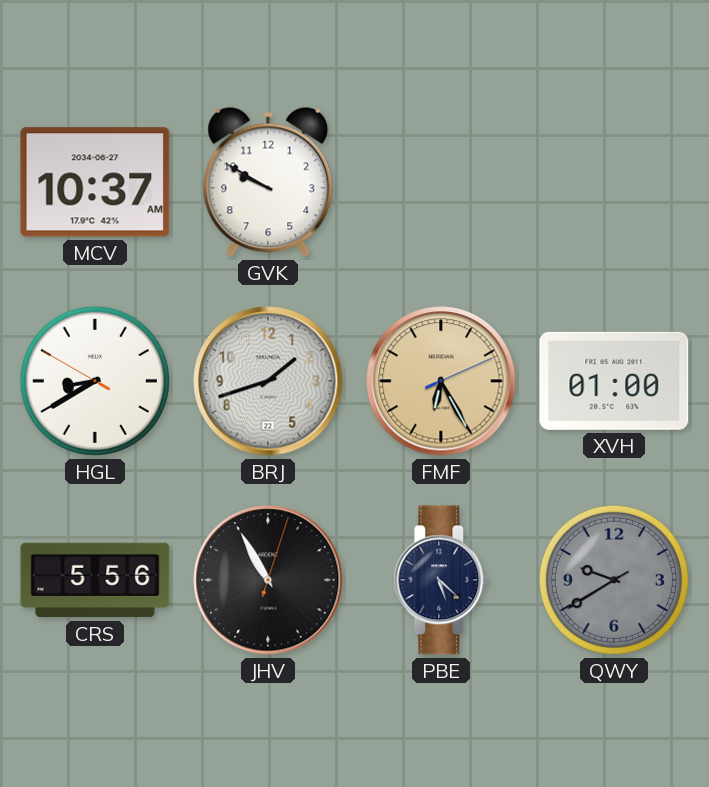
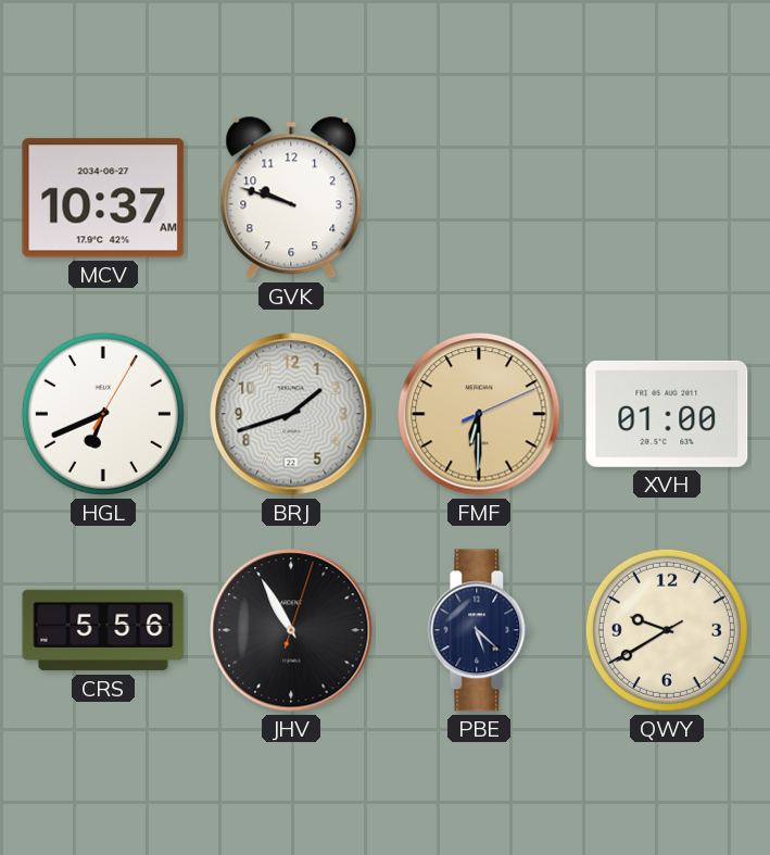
GVK: 9:50 -> 9:48
HGL: 8:39 -> 6:41
FMF: 6:25 -> 6:30
QWY dial: grey -> cream
